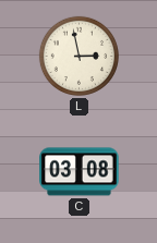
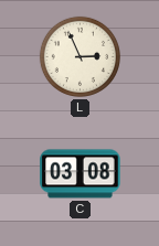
L: 2:58 -> 2:56
